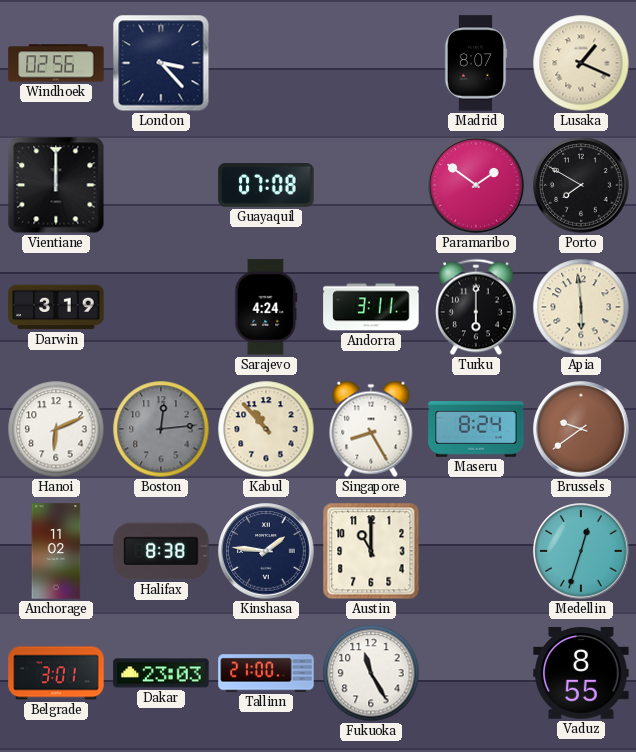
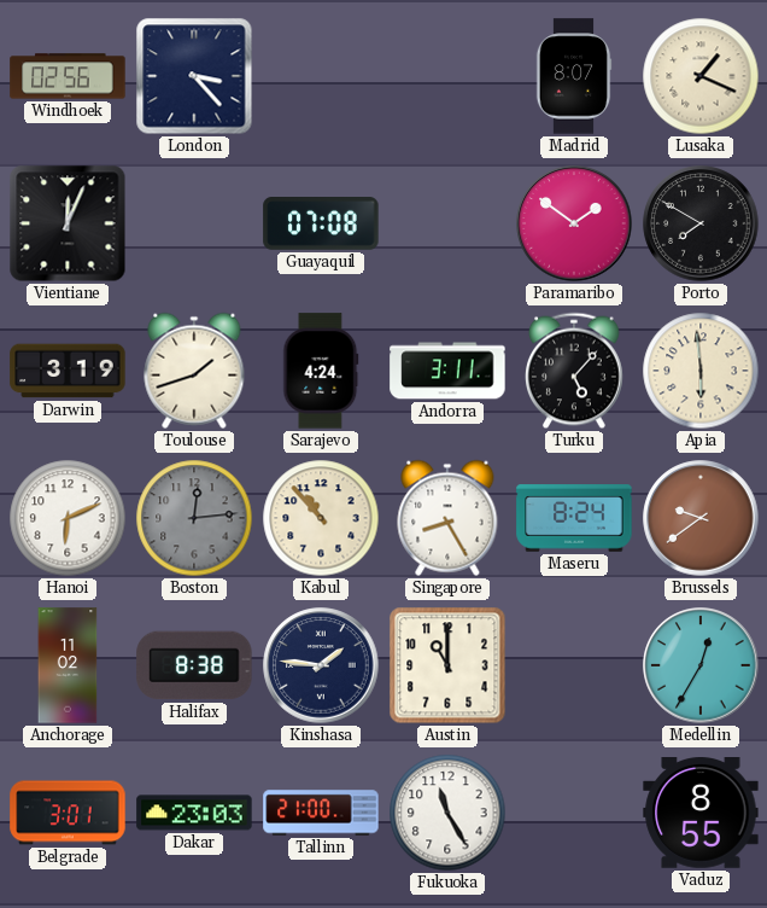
Vientiane: 12:00 -> 12:04
Toulouse: none -> 1:42
Turku: 6:00 -> 5:07
Medellin: 12:33 -> 12:35
